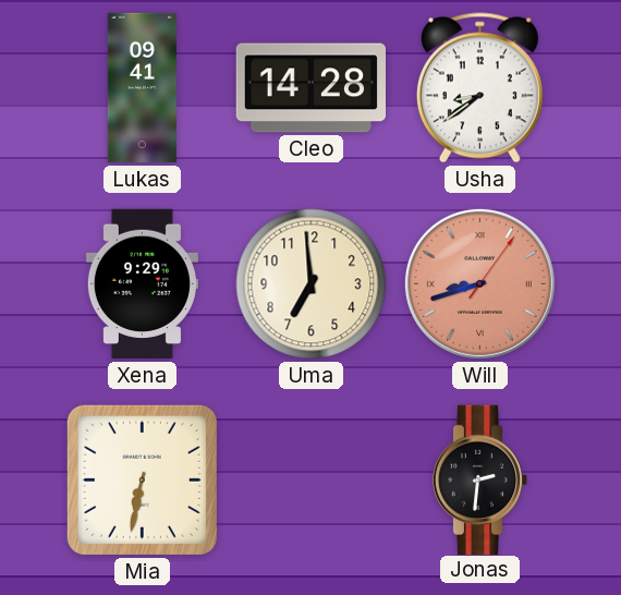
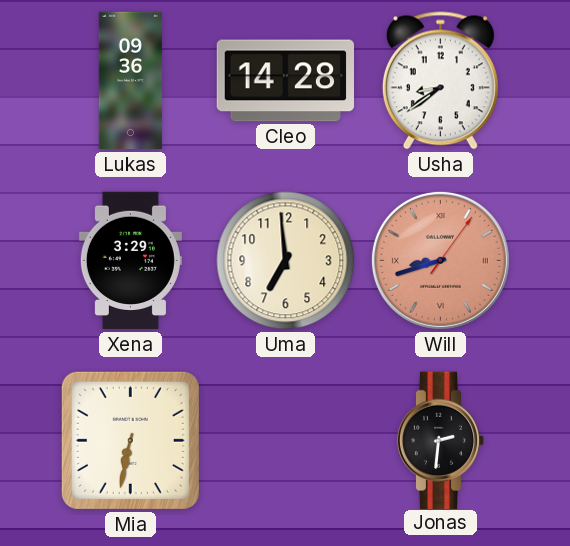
Lukas: 09:41 -> 09:36
Xena: 9:29 -> 3:29
